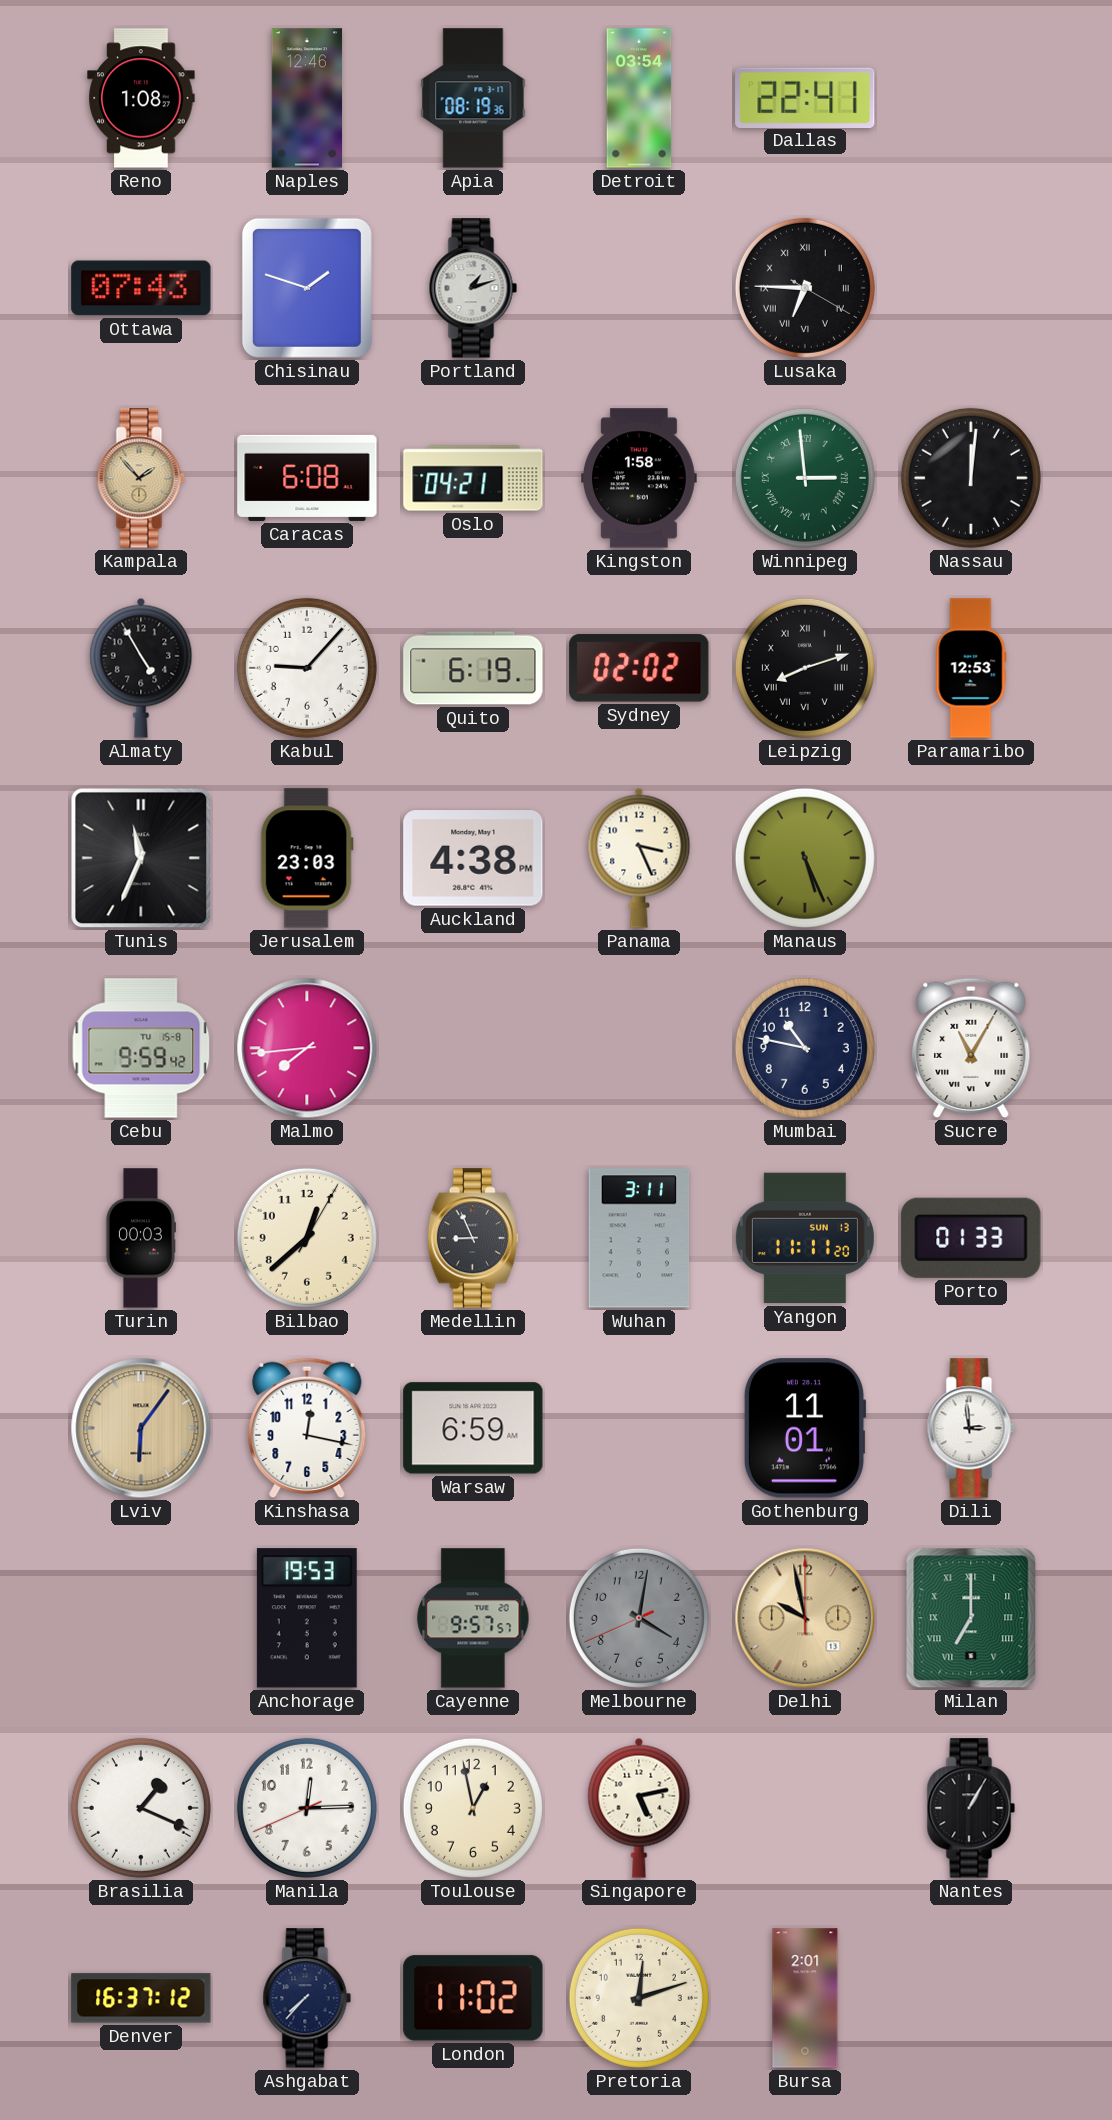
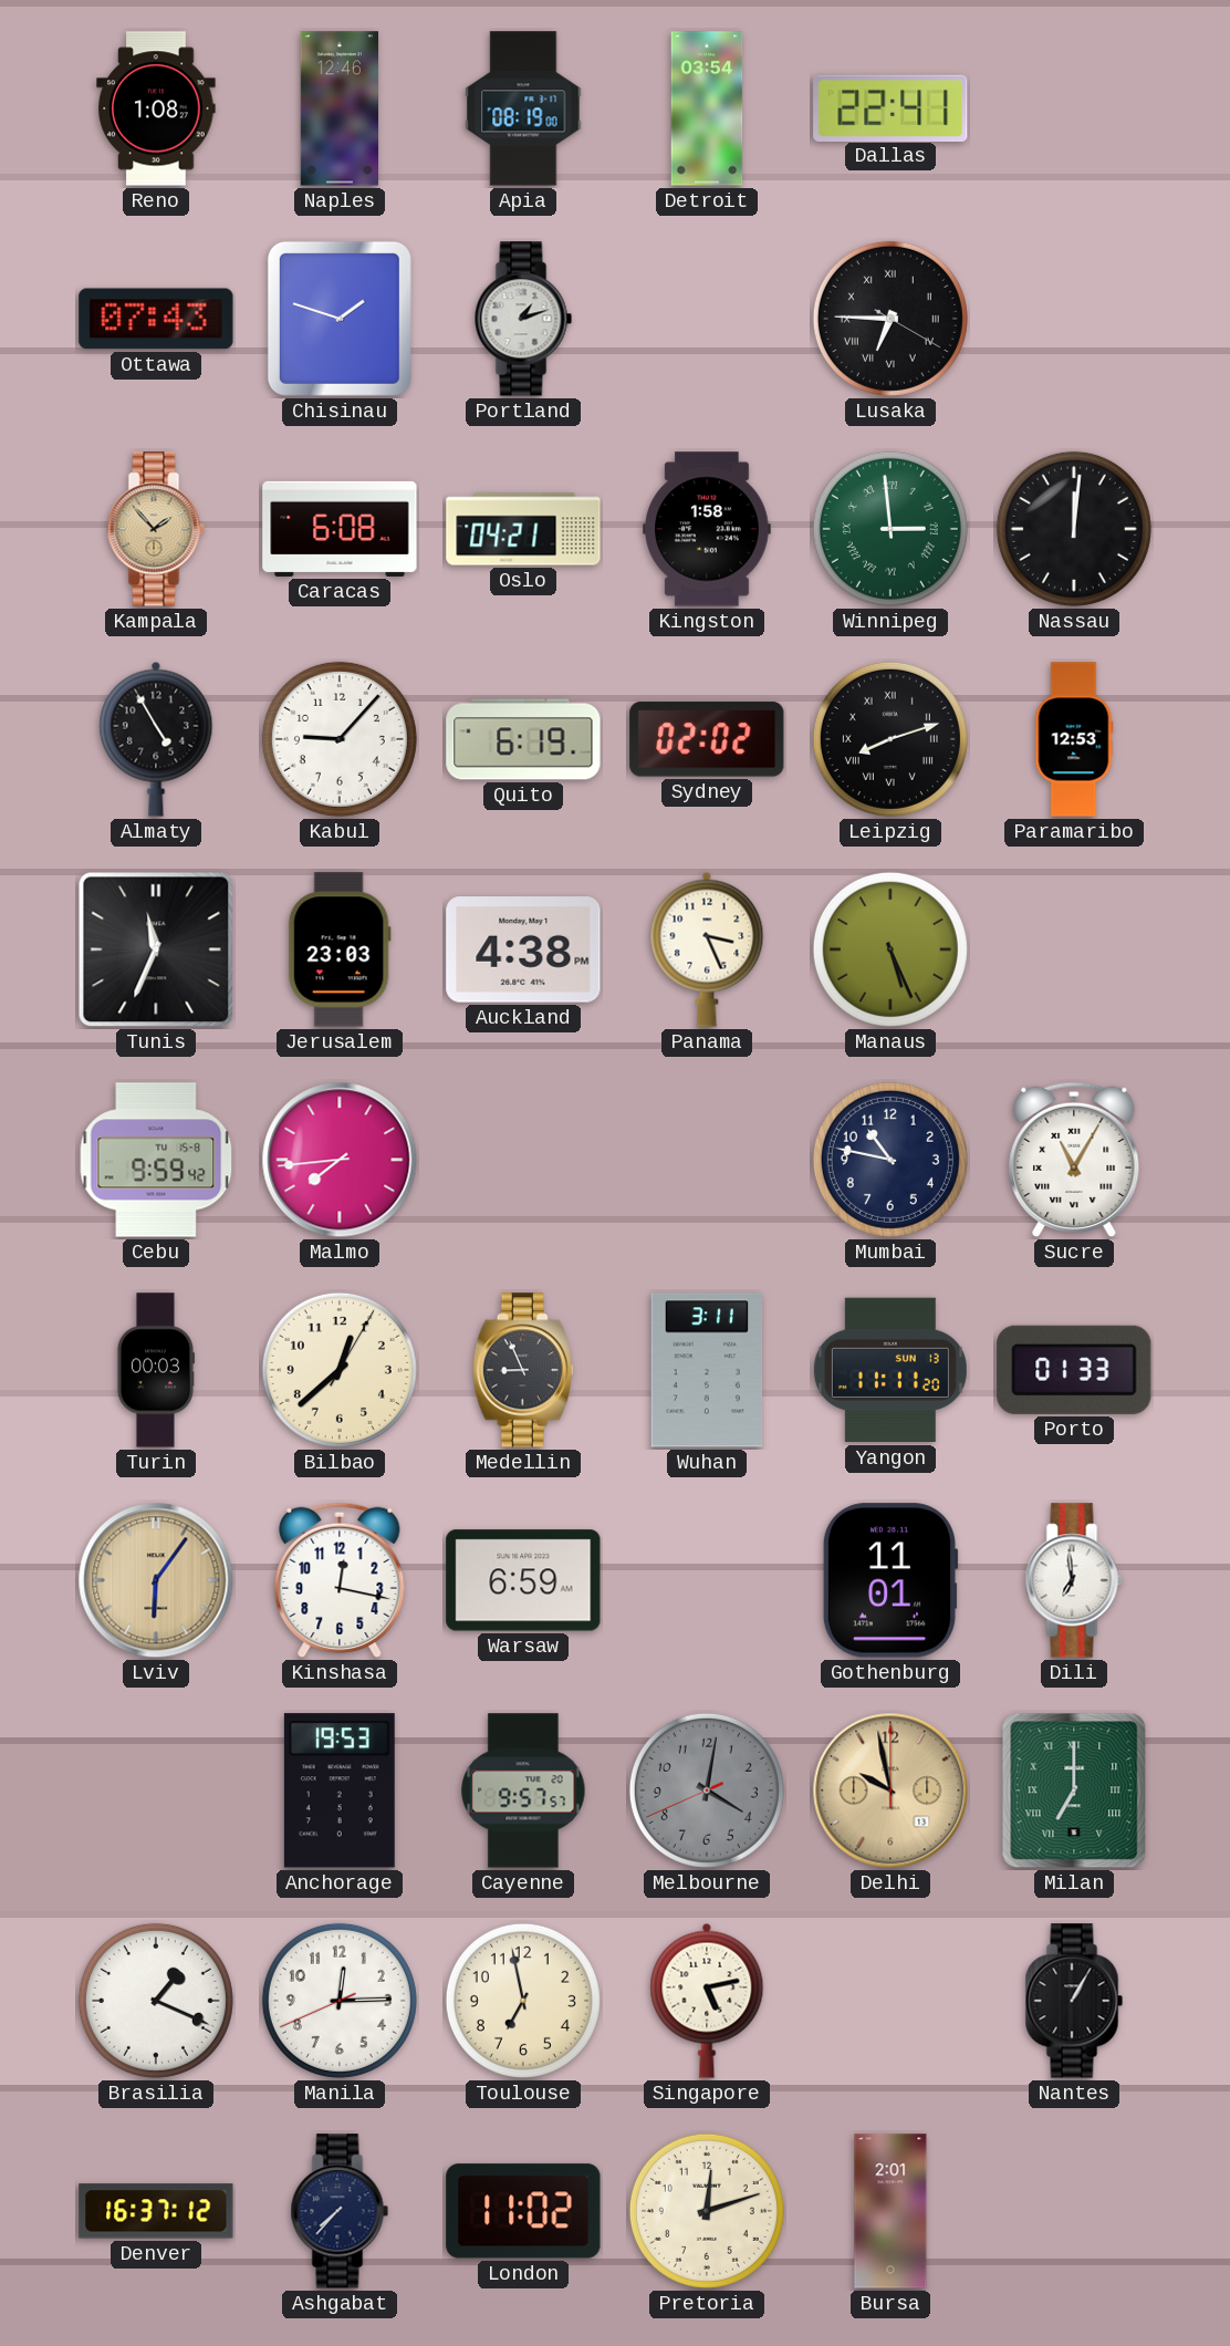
Apia: 08:19:36 -> 08:19:00
Dili: 2:59 -> 6:59
Toulouse: 12:58 -> 6:58
